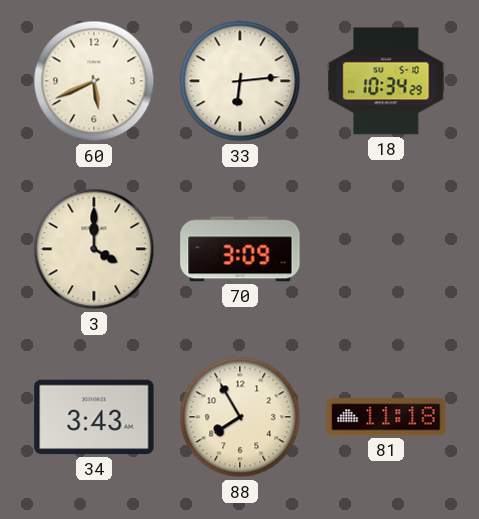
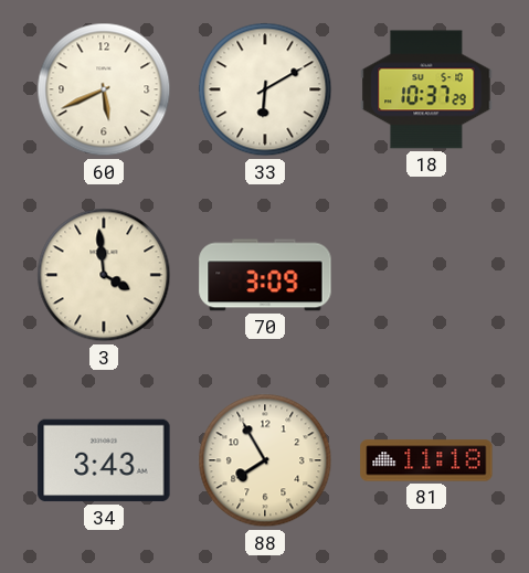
33: 6:14 -> 6:10
18: 10:34 -> 10:37
3: 4:00 -> 3:59
